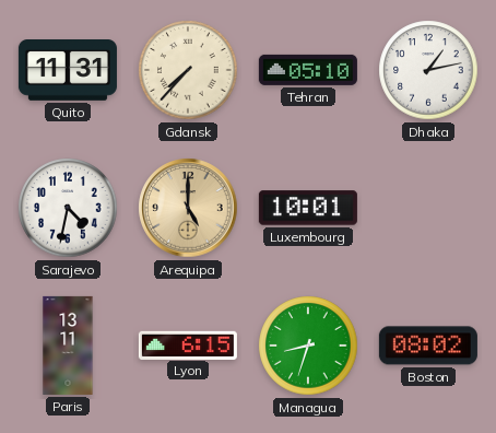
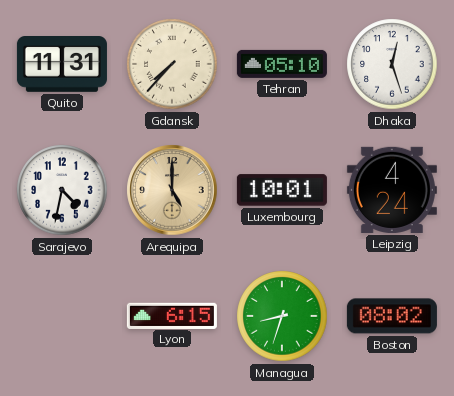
Dhaka: 1:13 -> 12:27
Leipzig: none -> 4:24
Paris: 13:11 -> none
